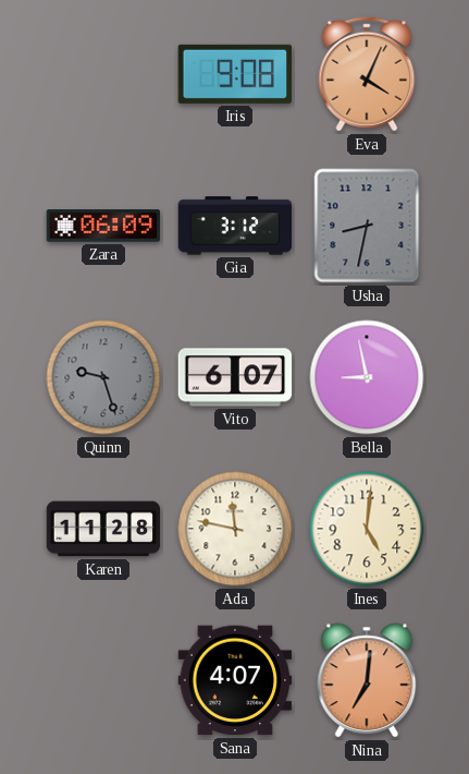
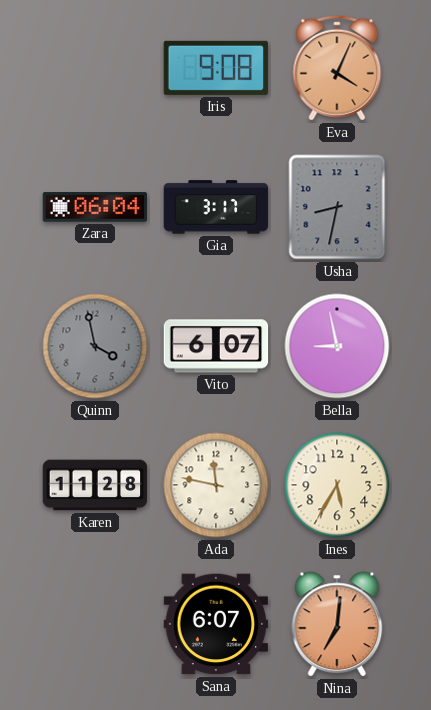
Zara: 06:09 -> 06:04
Gia: 3:12 -> 3:17
Quinn: 9:27 -> 3:58
Ines: 5:01 -> 5:35
Sana: 4:07 -> 6:07
